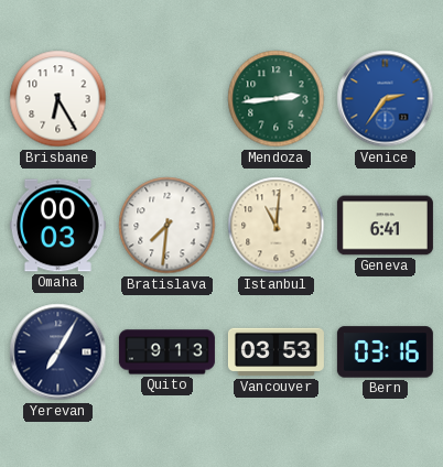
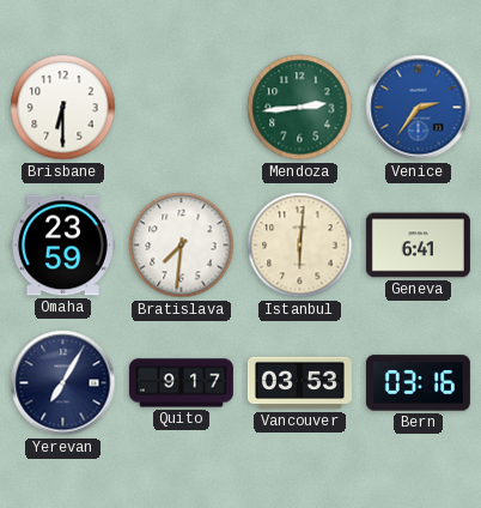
Brisbane: 6:25 -> 6:30
Omaha: 00:03 -> 23:59
Istanbul: 11:01 -> 6:01
Quito: 9:13 -> 9:17
